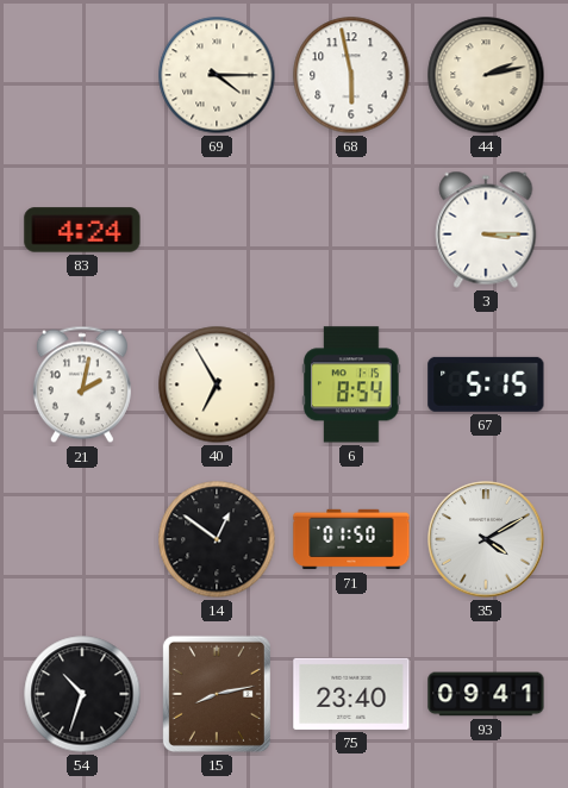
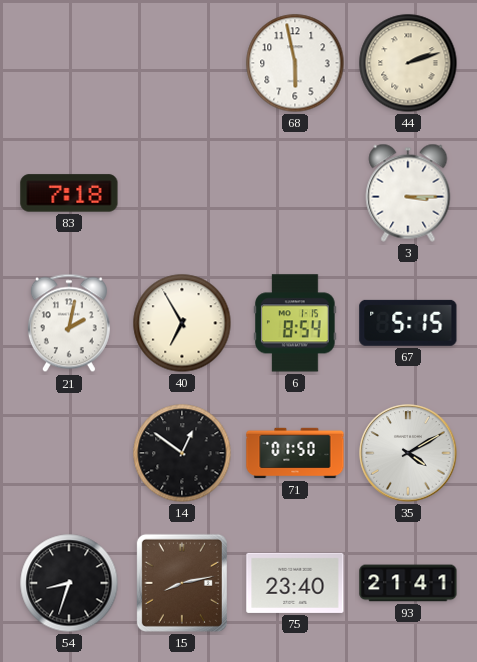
69: 4:15 -> none
44: 2:13 -> 2:12
83: 4:24 -> 7:18
54: 10:33 -> 8:33
93: 09:41 -> 21:41
